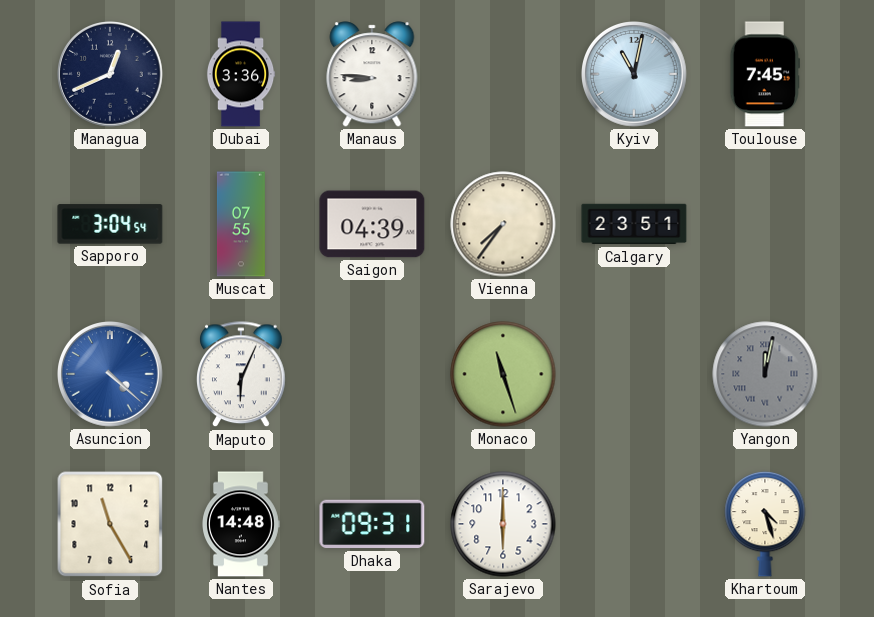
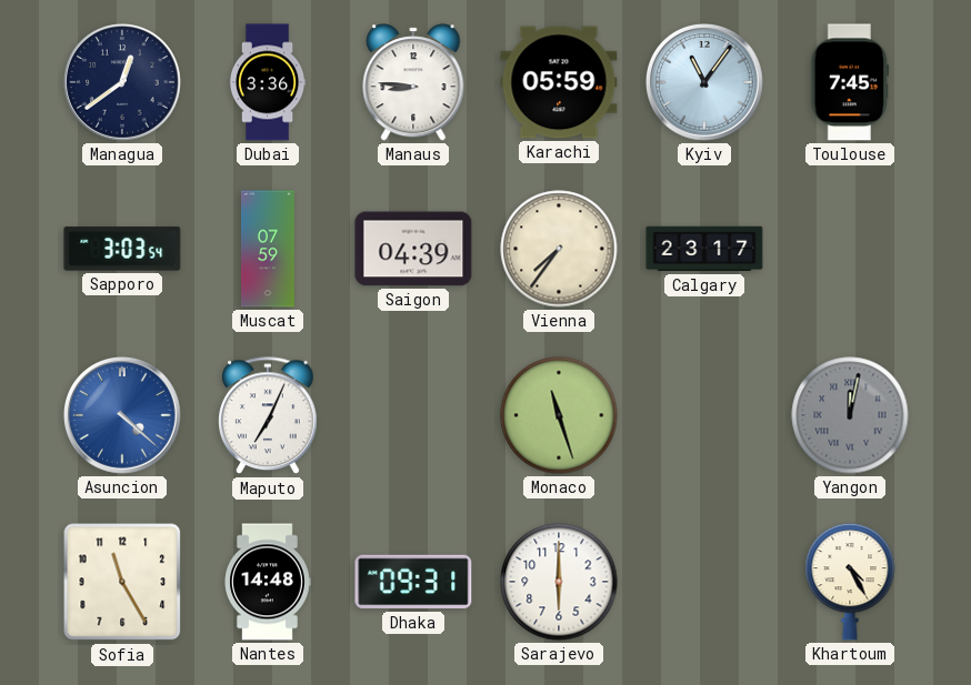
Managua: 12:41 -> 12:39
Karachi: none -> 05:59
Kyiv: 11:02 -> 11:06
Sapporo: 3:04 -> 3:03
Muscat: 07:55 -> 07:59
Calgary: 23:51 -> 23:17
Maputo: 6:04 -> 7:04
Khartoum: 4:27 -> 4:25
